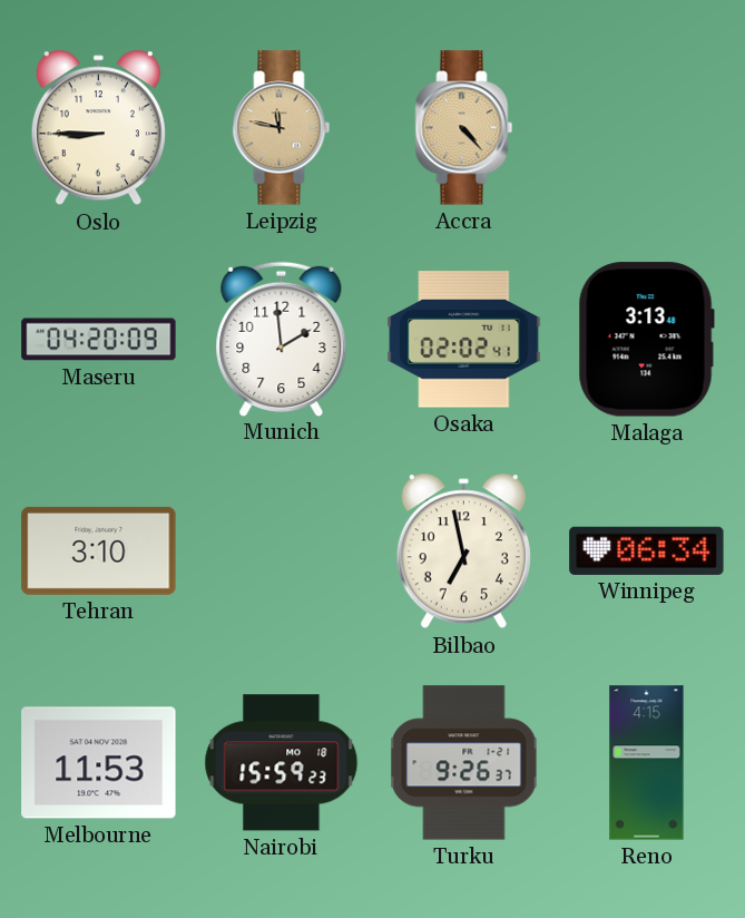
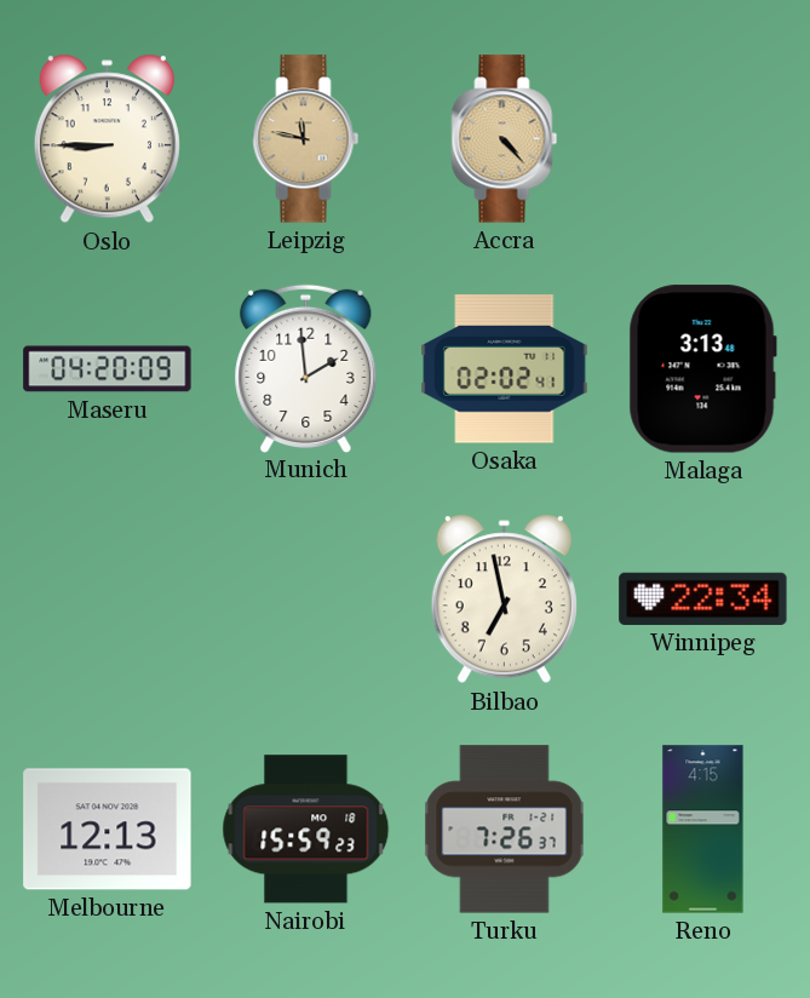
Tehran: 3:10 -> none
Winnipeg: 06:34 -> 22:34
Melbourne: 11:53 -> 12:13
Turku: 9:26 -> 7:26
